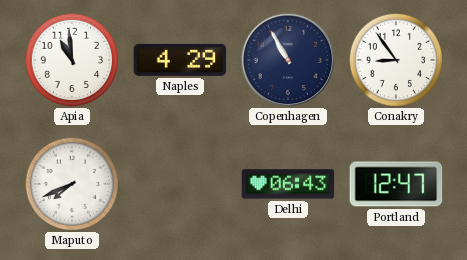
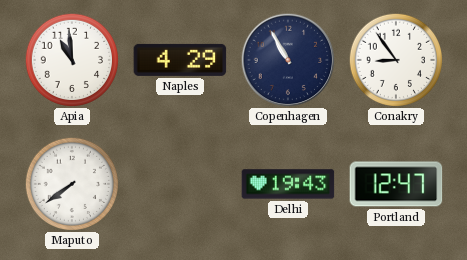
Maputo: 7:41 -> 7:39
Delhi: 06:43 -> 19:43
